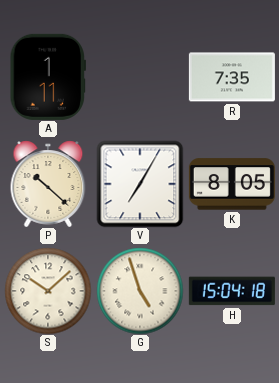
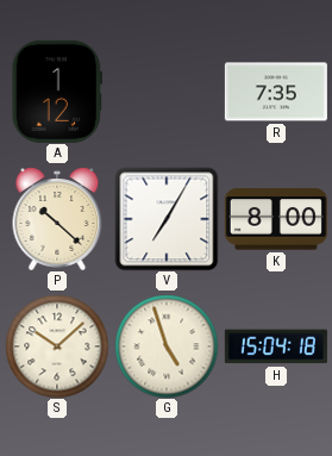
A: 1:11 -> 1:12
K: 8:05 -> 8:00
